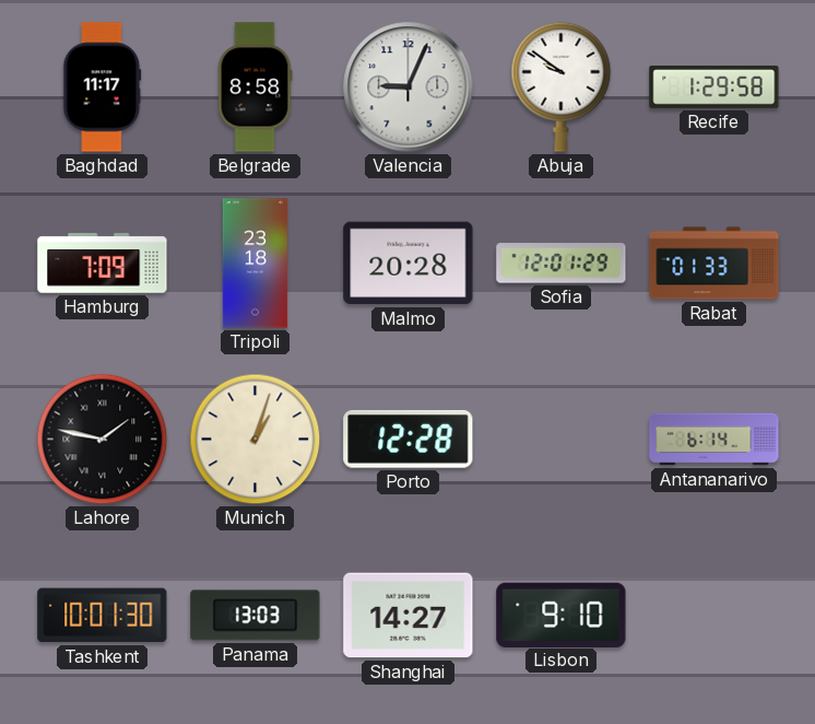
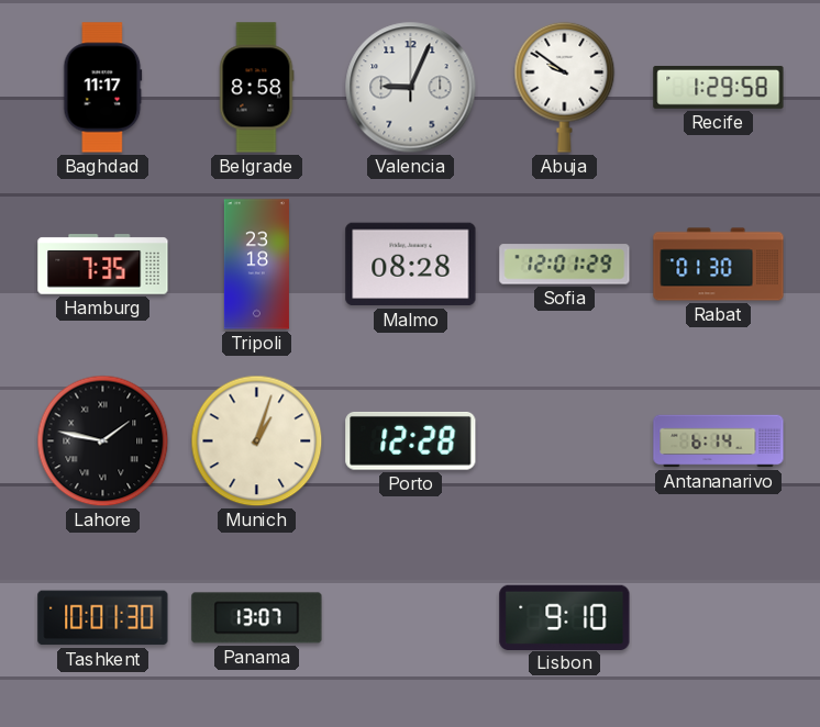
Hamburg: 7:09 -> 7:35
Malmo: 20:28 -> 08:28
Rabat: 01:33 -> 01:30
Panama: 13:03 -> 13:07
Shanghai: 14:27 -> none
